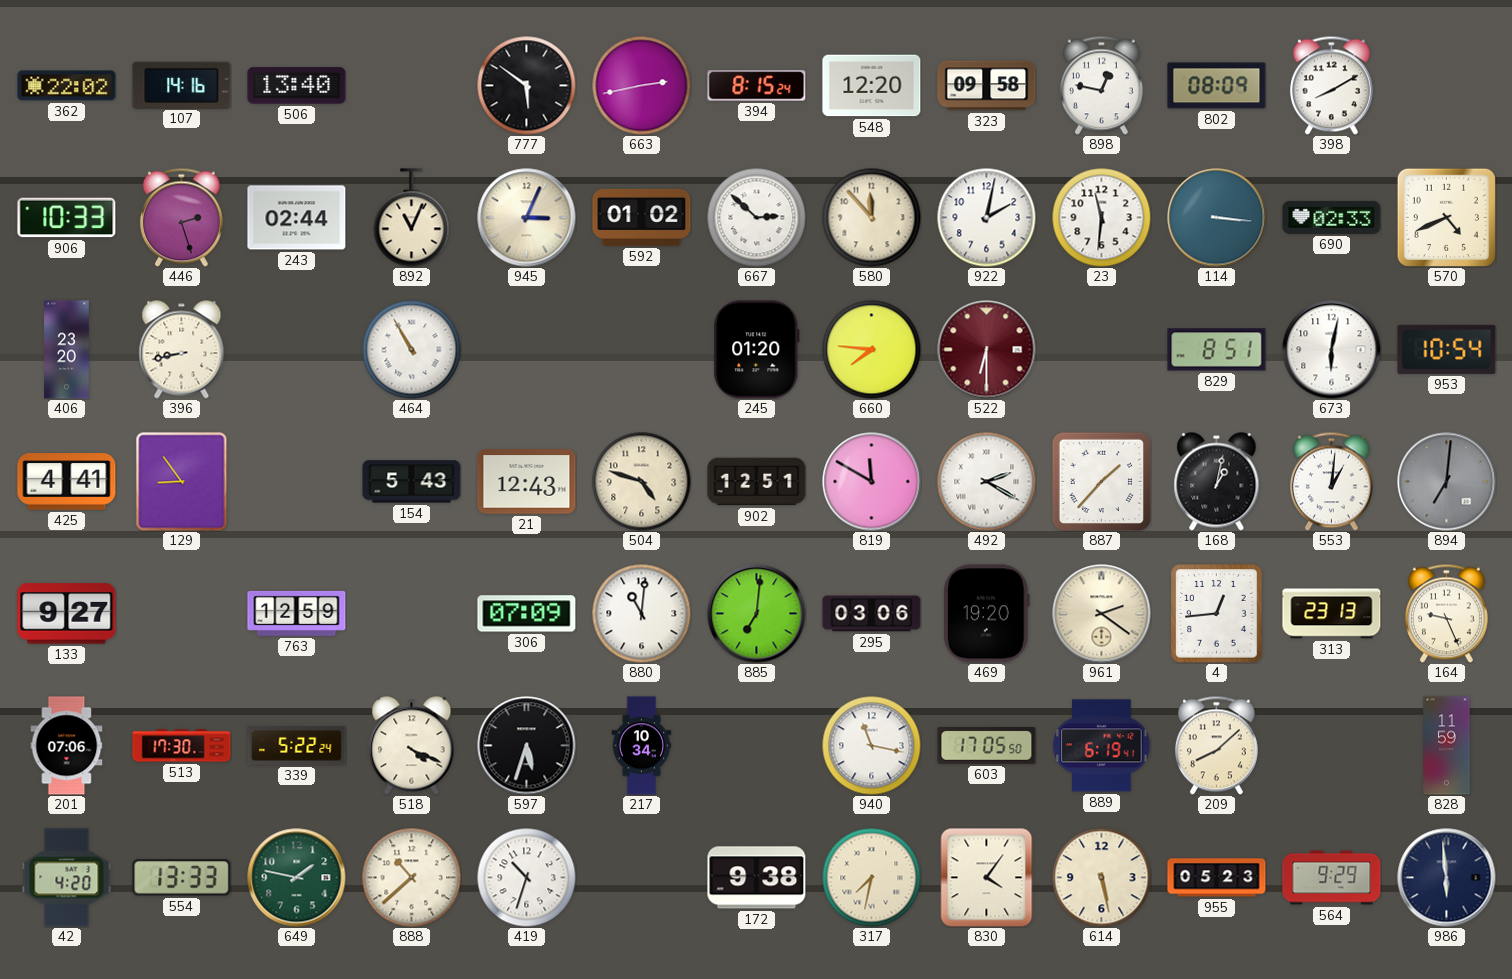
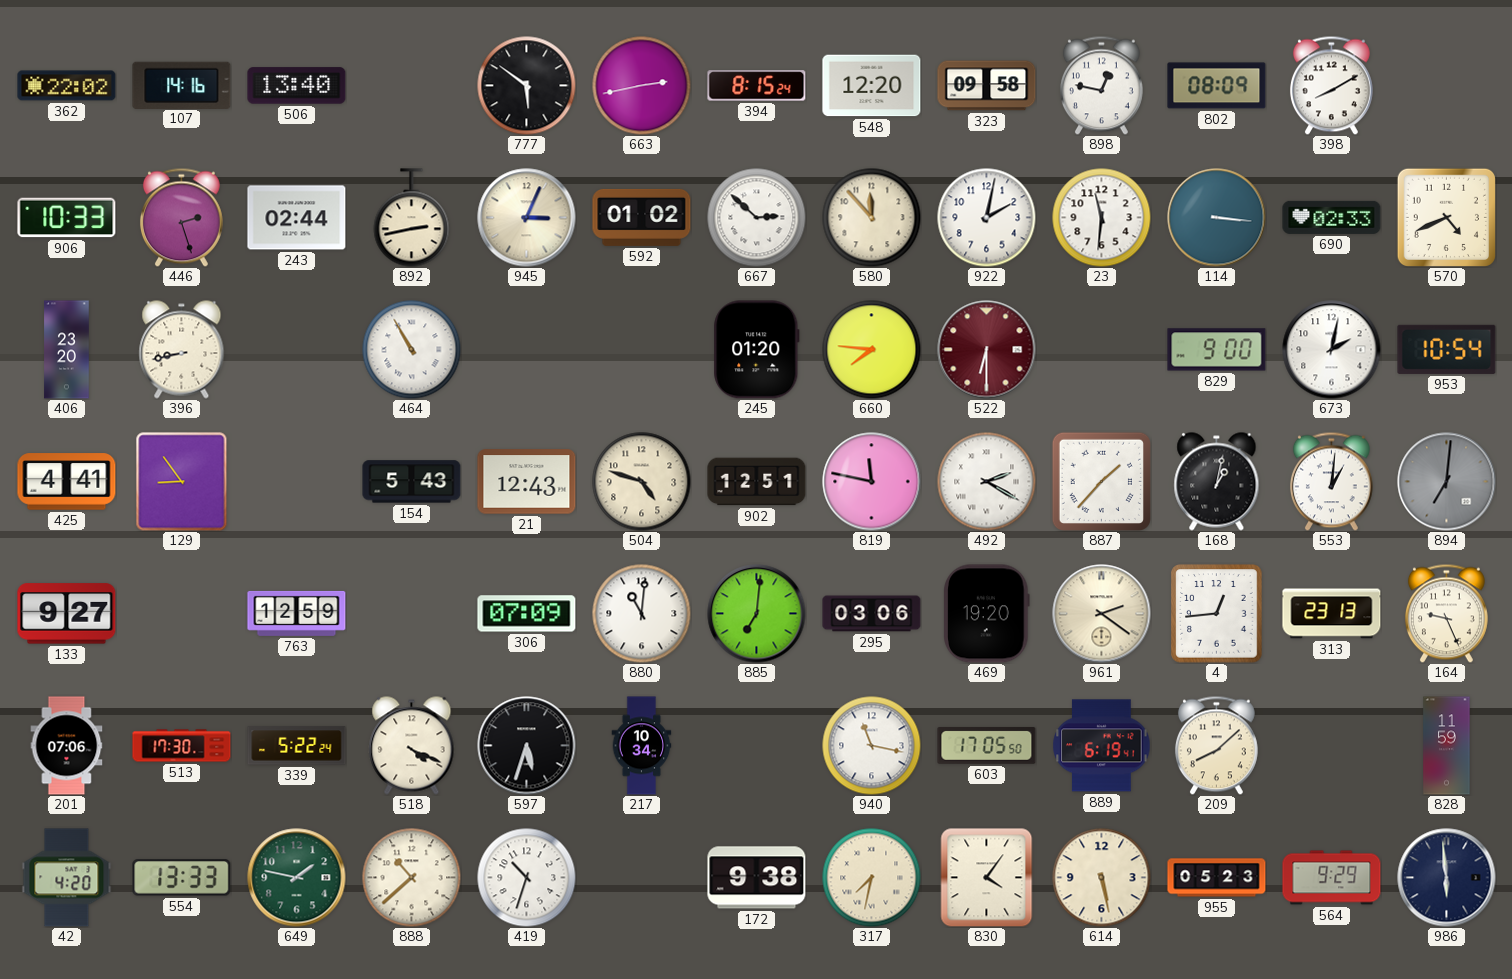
892: 11:04 -> 2:43
829: 8:51 -> 9:00
673: 6:02 -> 2:02
819: 11:50 -> 11:47
